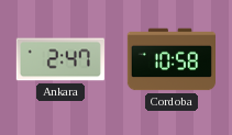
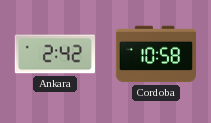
Ankara: 2:47 -> 2:42
